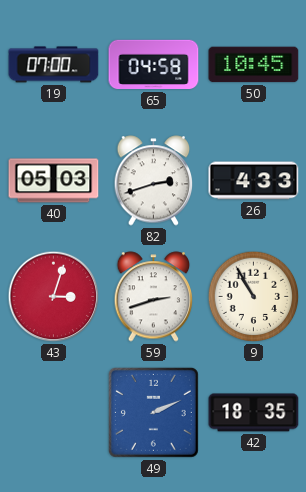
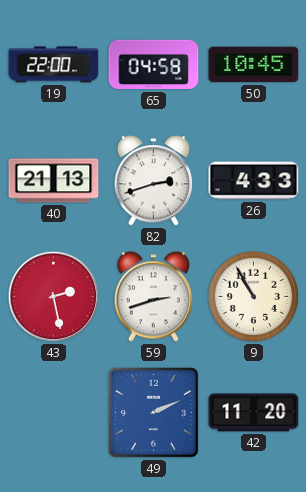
19: 07:00 -> 22:00
40: 05:03 -> 21:13
43: 3:03 -> 2:28
42: 18:35 -> 11:20
